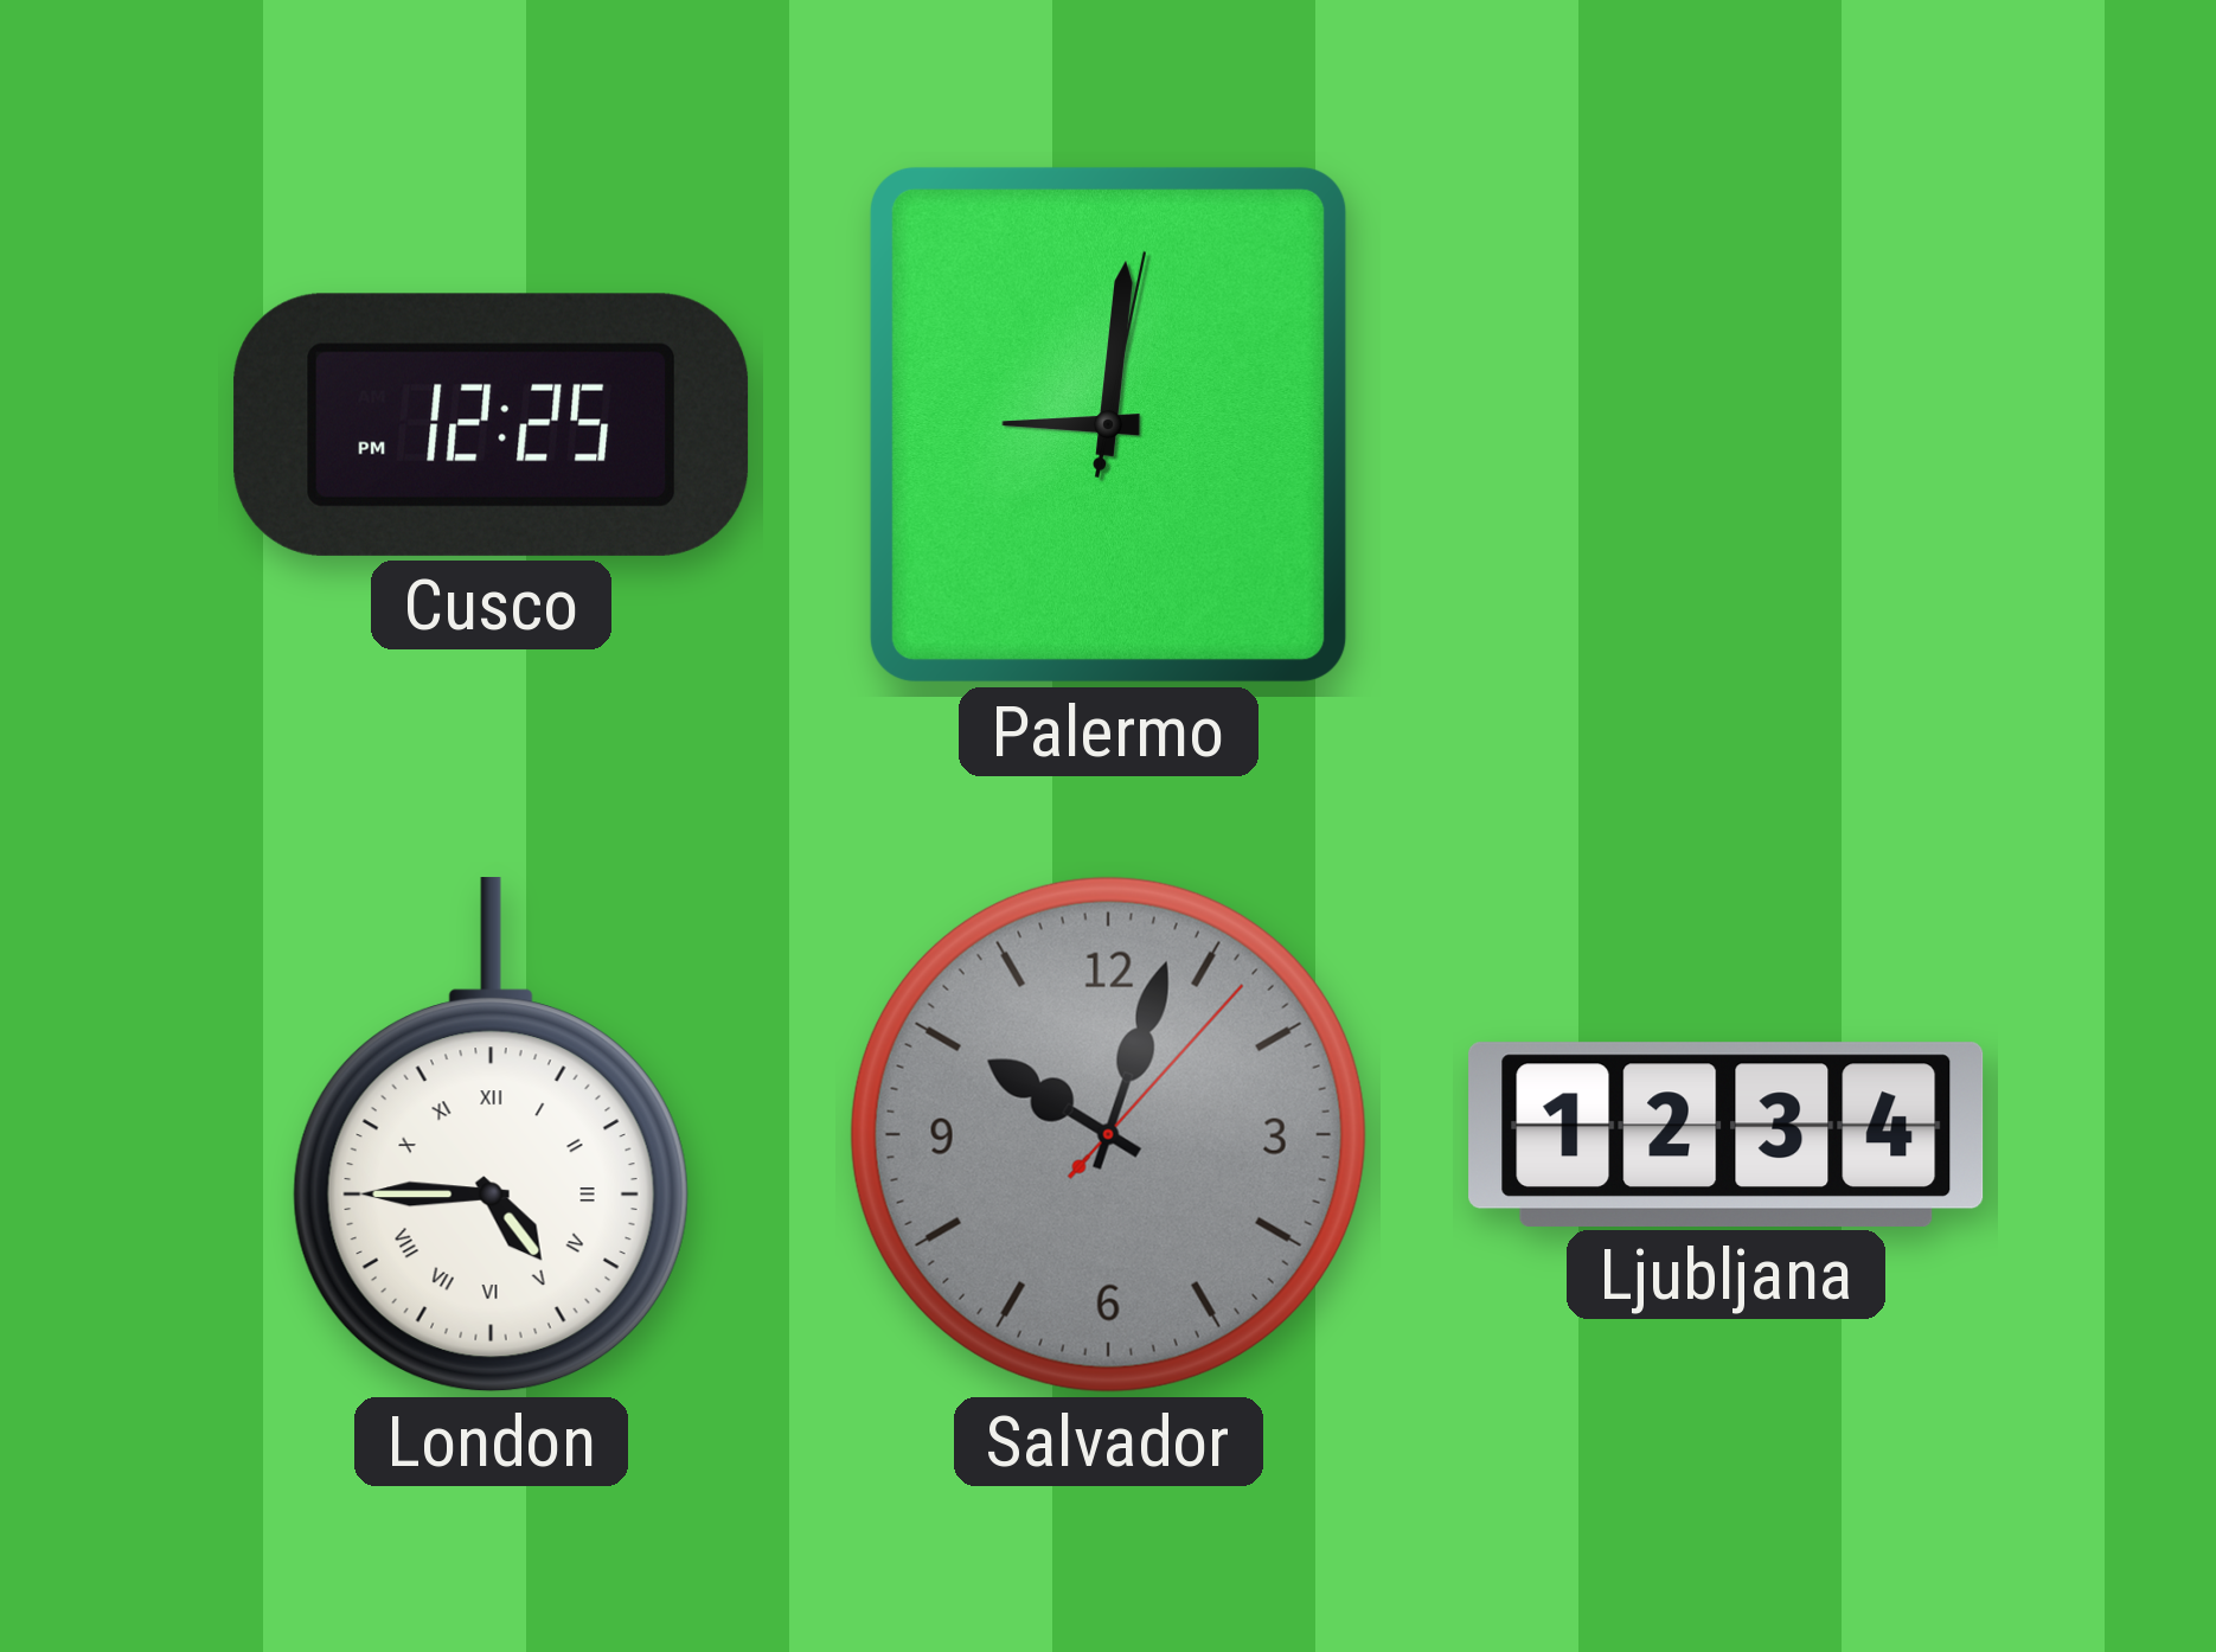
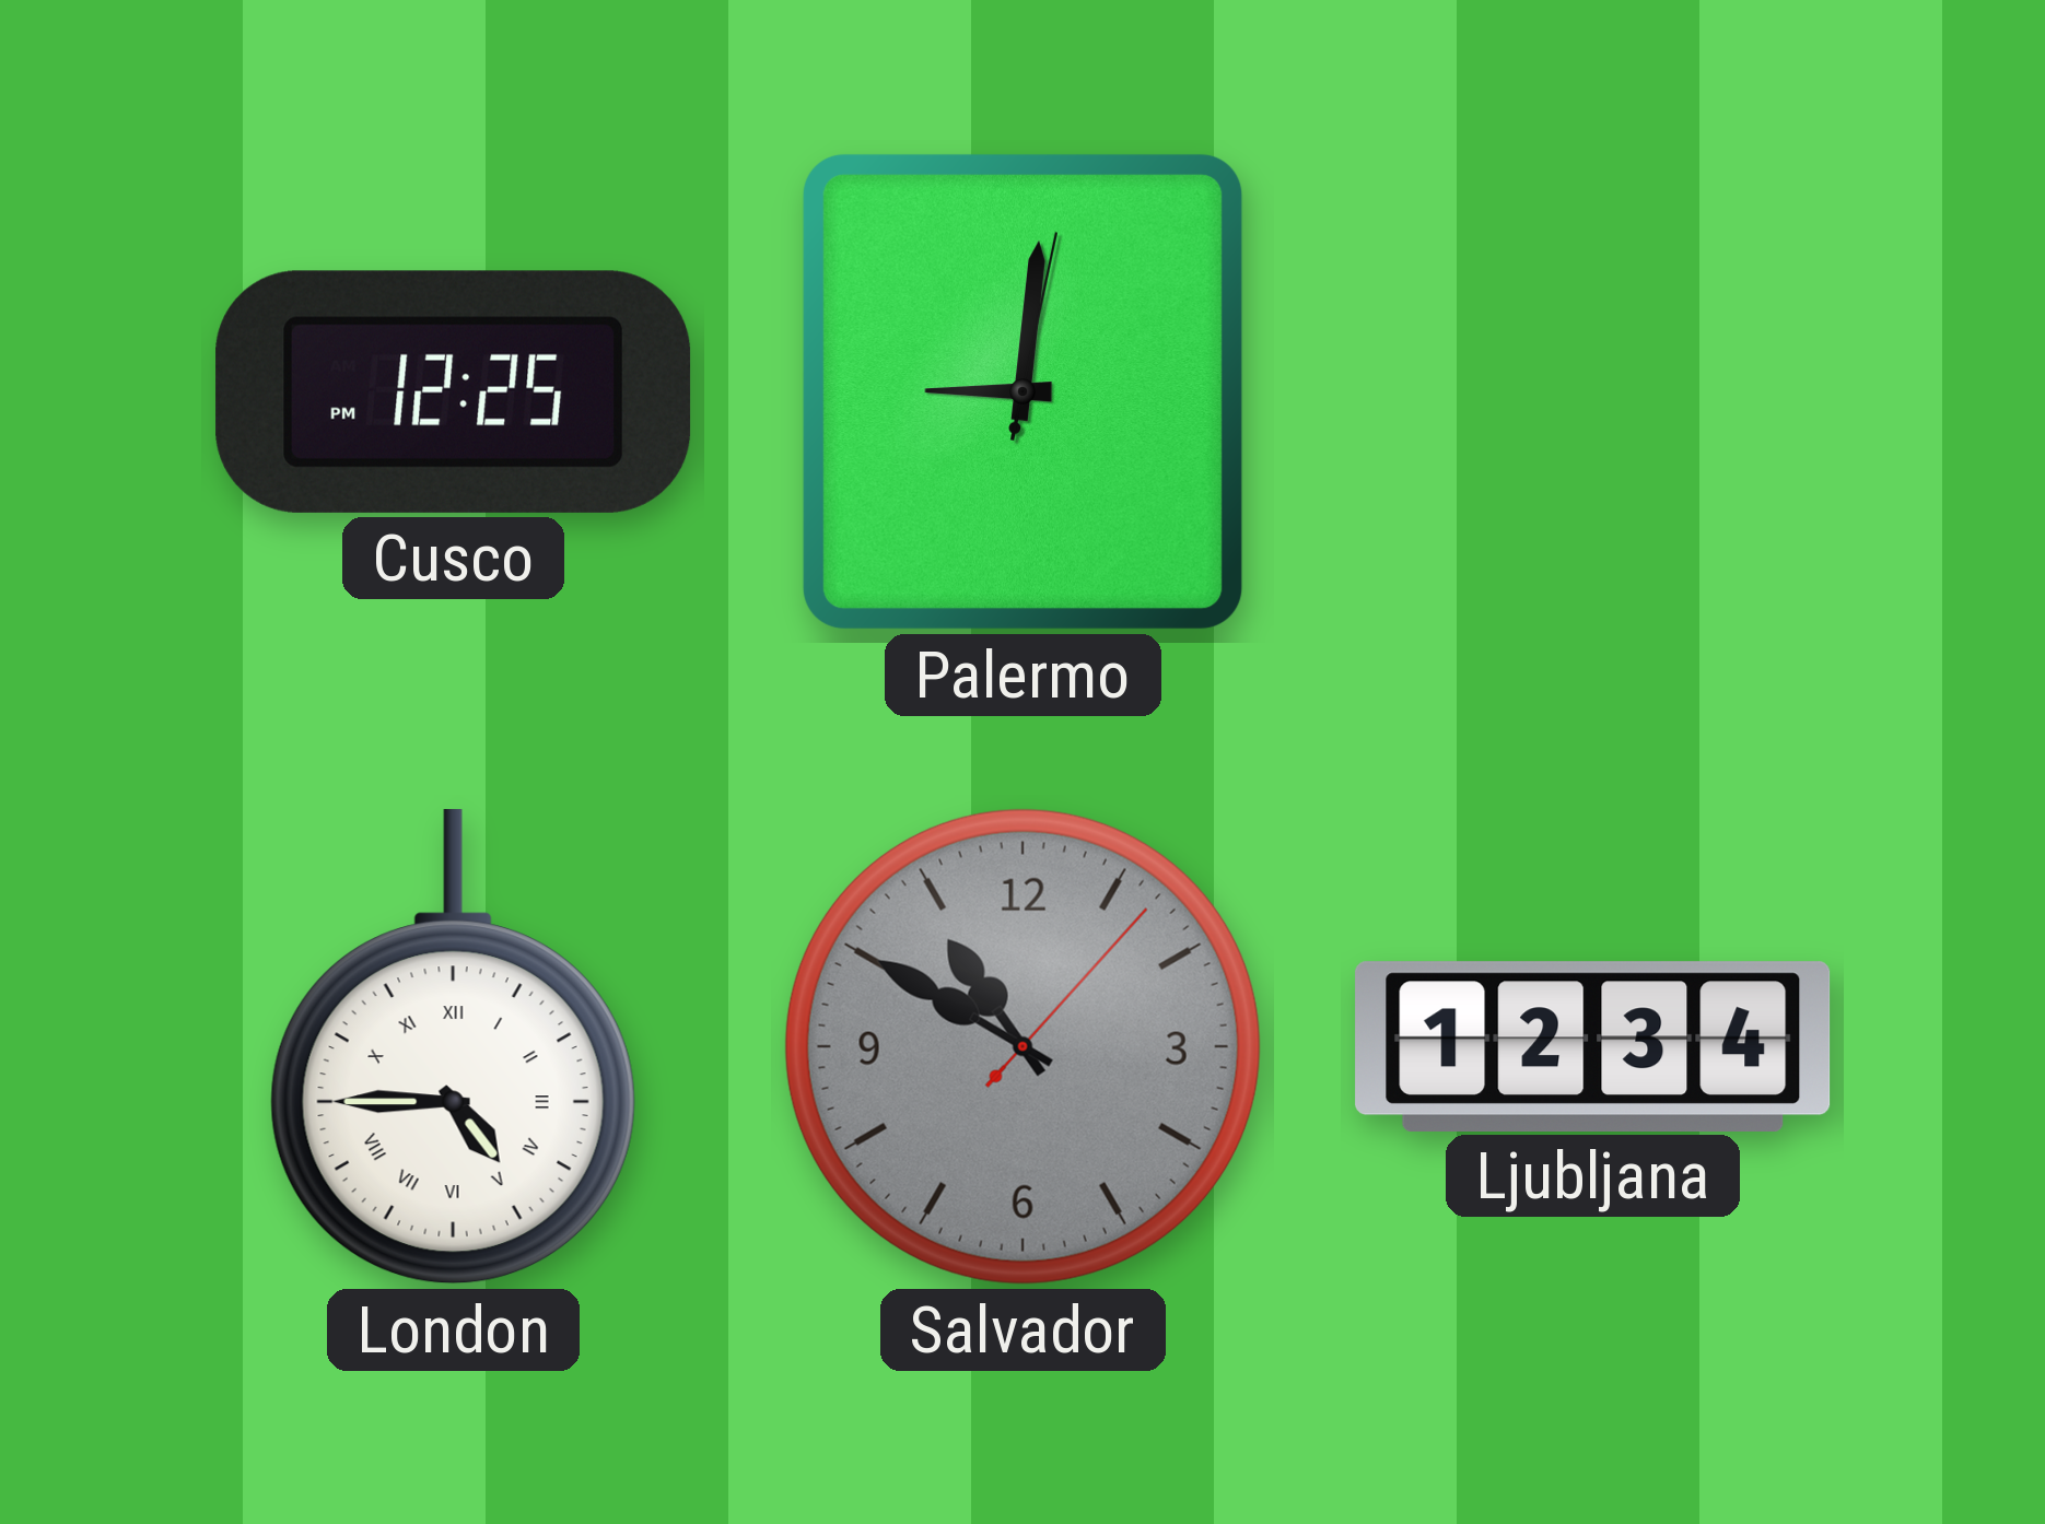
Salvador: 10:03 -> 10:50
